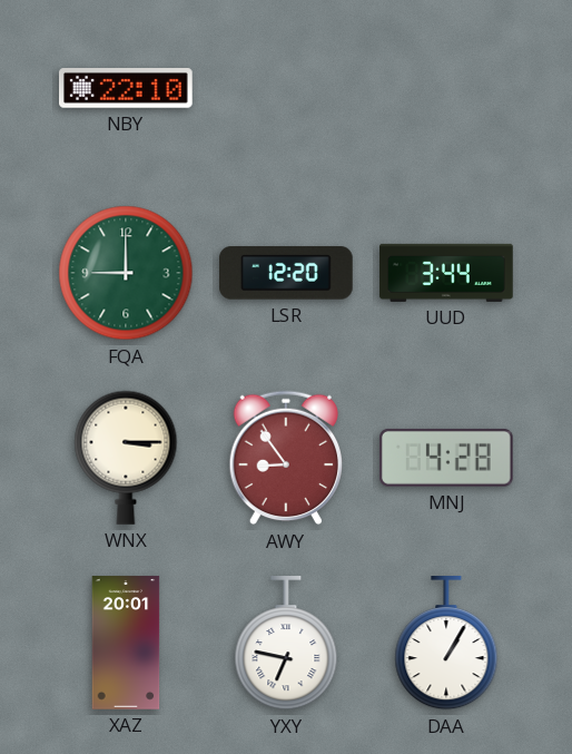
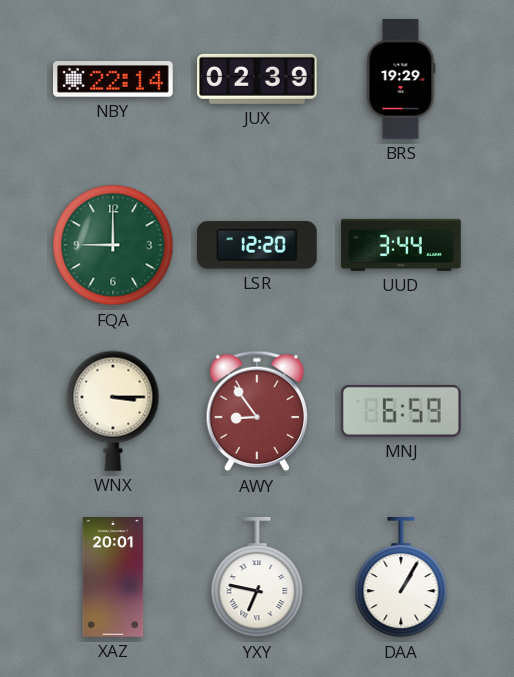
NBY: 22:10 -> 22:14
JUX: none -> 02:39
BRS: none -> 19:29
MNJ: 4:28 -> 6:59
